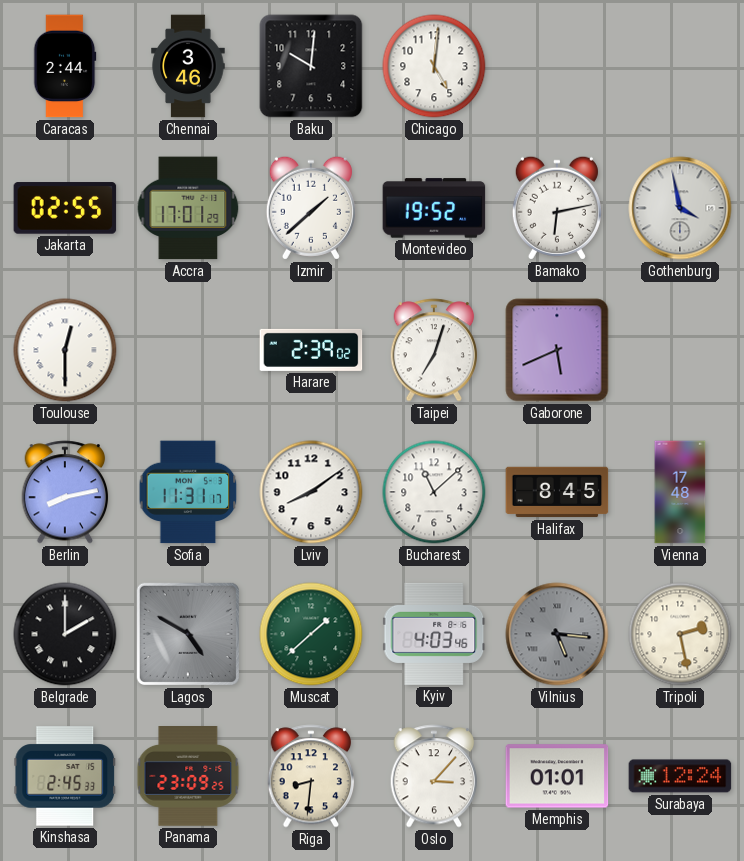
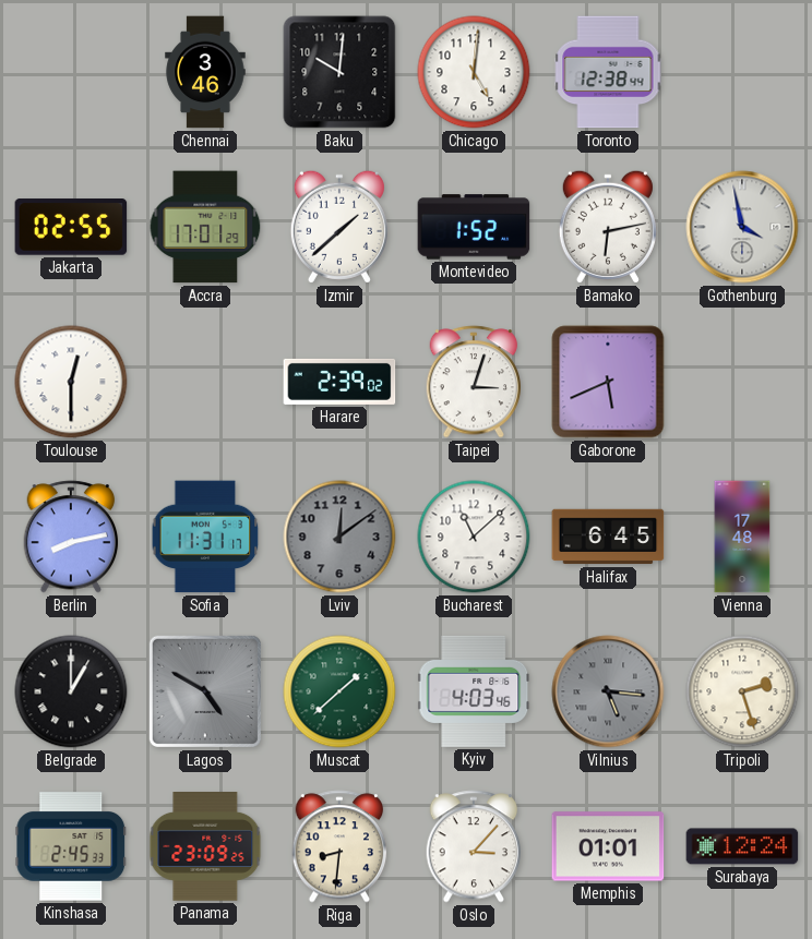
Caracas: 2:44 -> none
Toronto: none -> 12:38
Montevideo: 19:52 -> 1:52
Taipei: 7:03 -> 3:03
Lviv: 8:09 -> 12:09
Lviv dial: white -> grey
Halifax: 8:45 -> 6:45
Belgrade: 2:00 -> 1:00
Tripoli: 2:28 -> 2:27
